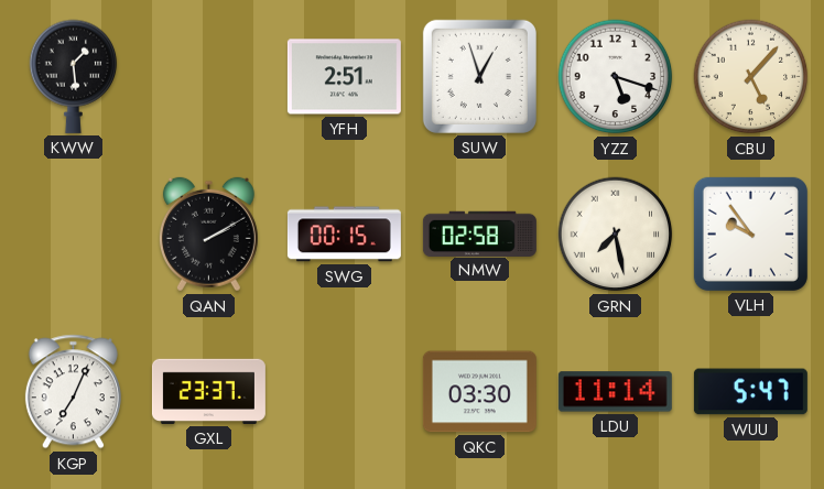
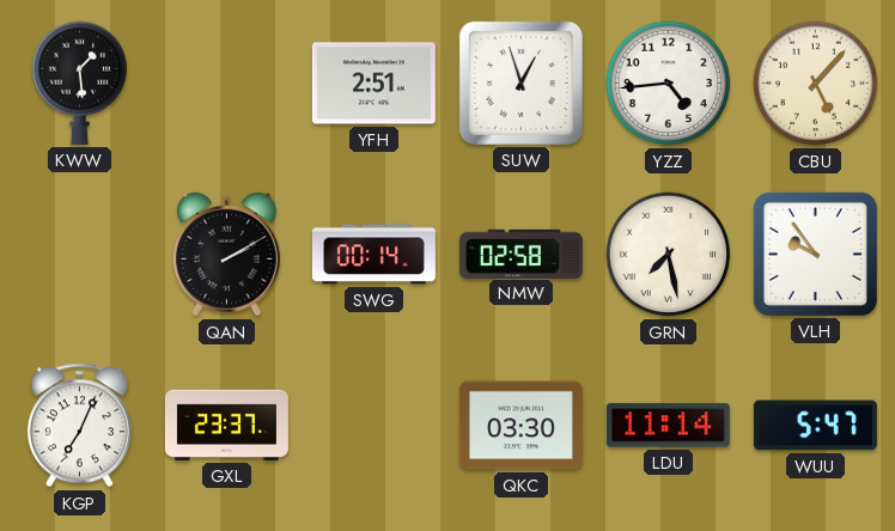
YZZ: 5:18 -> 4:44
SWG: 00:15 -> 00:14
